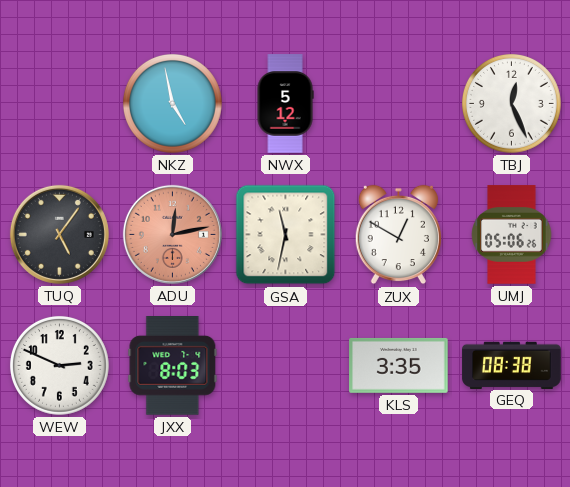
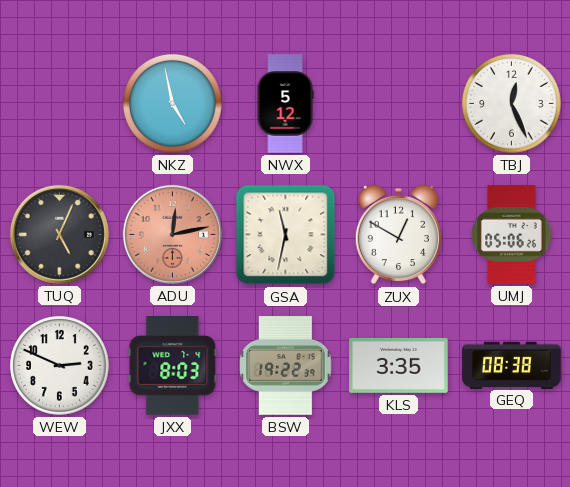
TUQ: 5:06 -> 5:04
BSW: none -> 19:22
